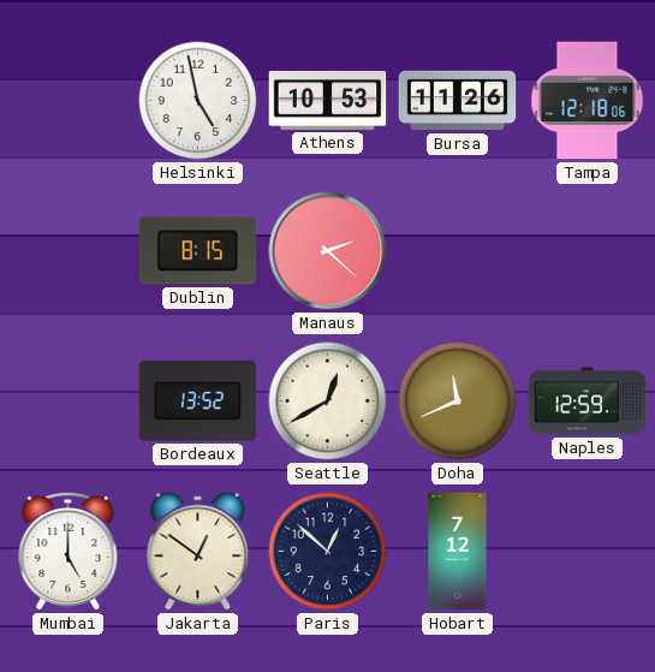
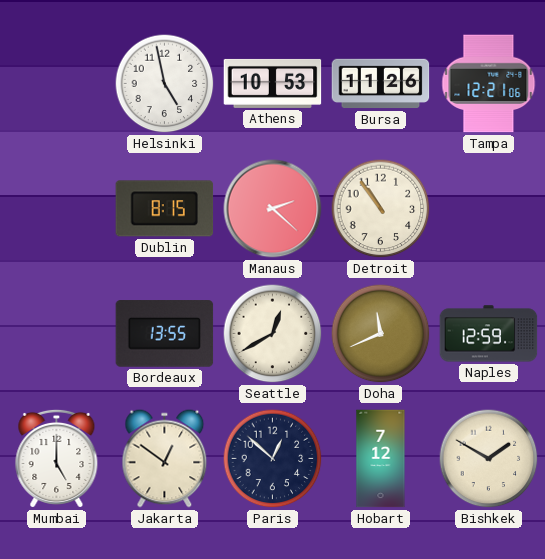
Tampa: 12:18 -> 12:21
Detroit: none -> 10:54
Bordeaux: 13:52 -> 13:55
Bishkek: none -> 1:50
